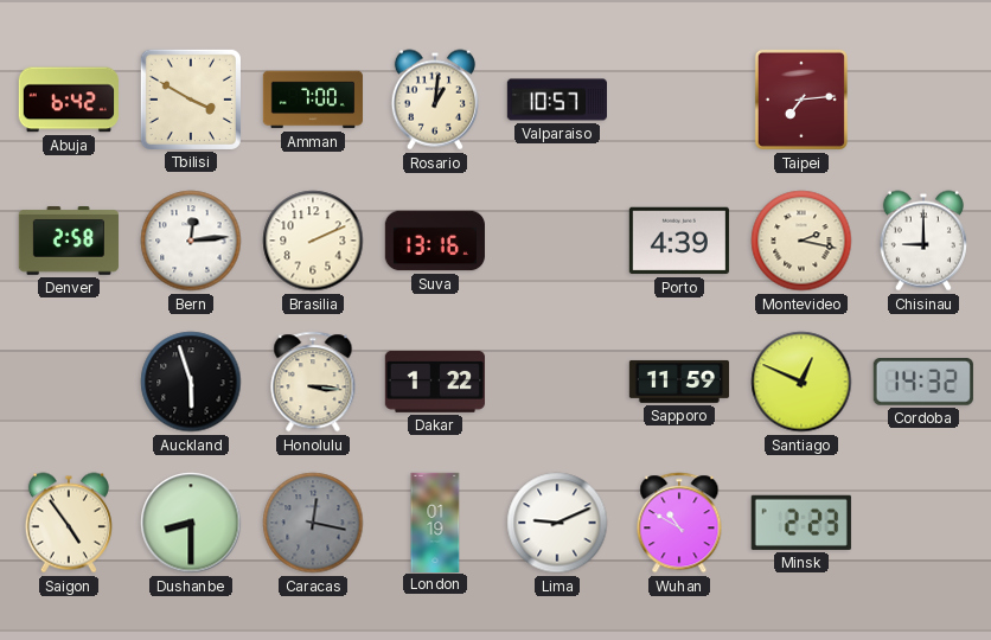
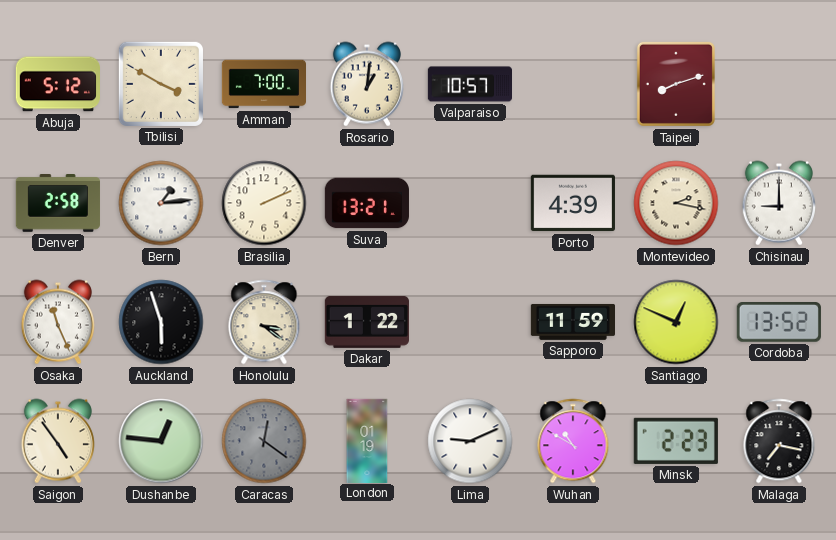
Abuja: 6:42 -> 5:12
Taipei: 7:14 -> 8:12
Bern: 12:14 -> 1:14
Suva: 13:16 -> 13:21
Osaka: none -> 11:26
Honolulu: 3:16 -> 3:21
Cordoba: 14:32 -> 13:52
Dushanbe: 8:30 -> 12:46
Caracas: 12:17 -> 12:21
Malaga: none -> 7:17
